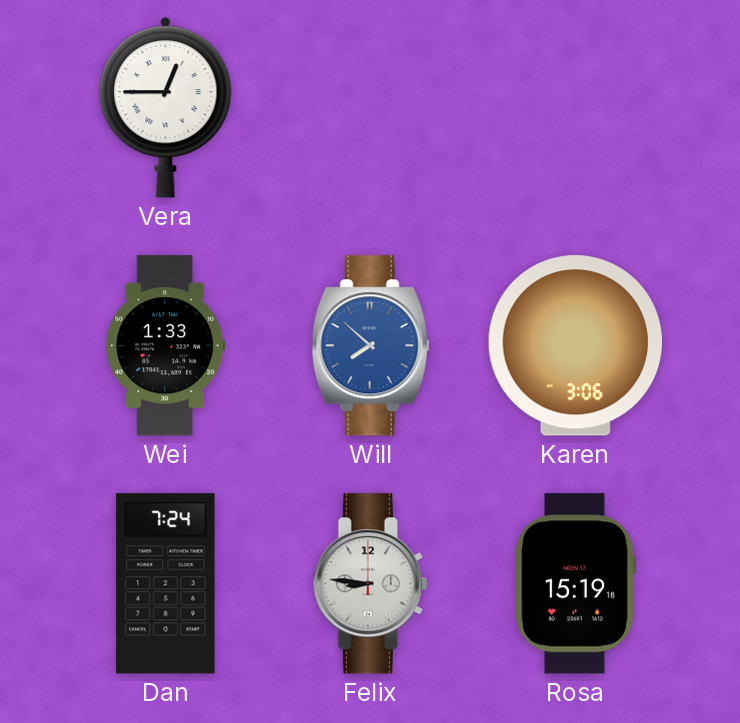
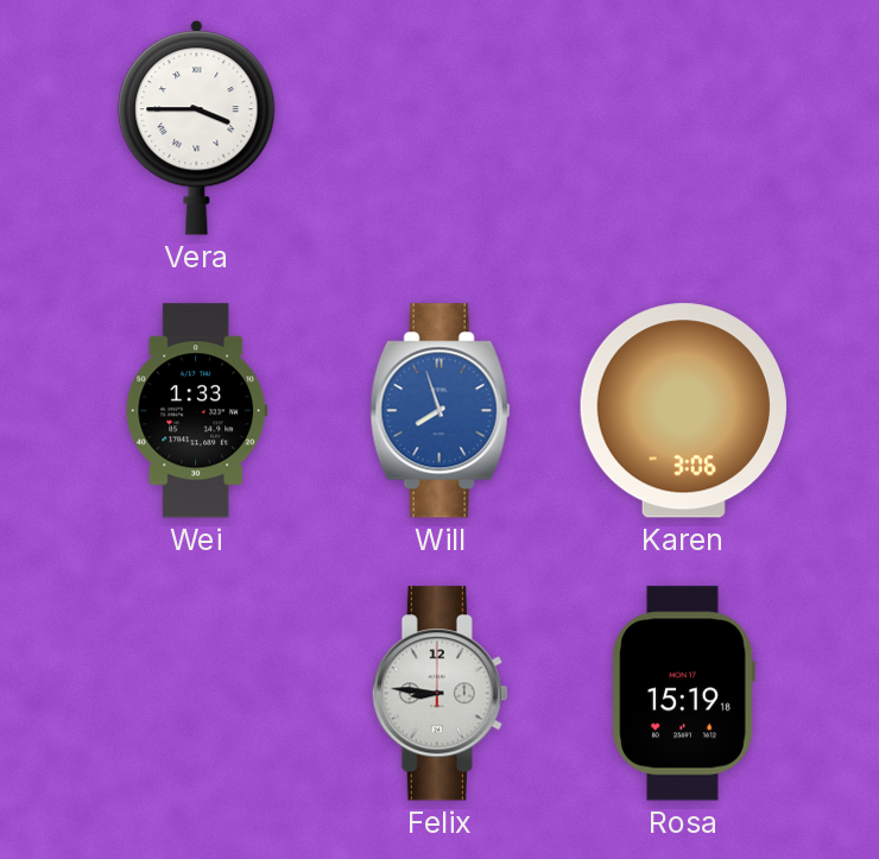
Vera: 12:45 -> 3:45
Will: 7:52 -> 7:57
Dan: 7:24 -> none
